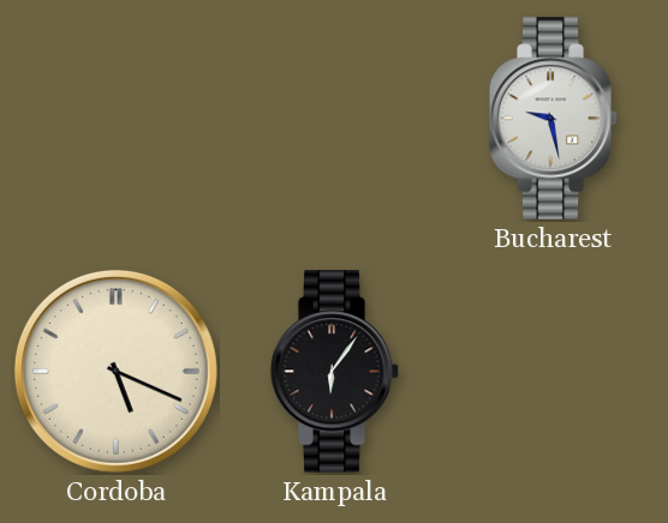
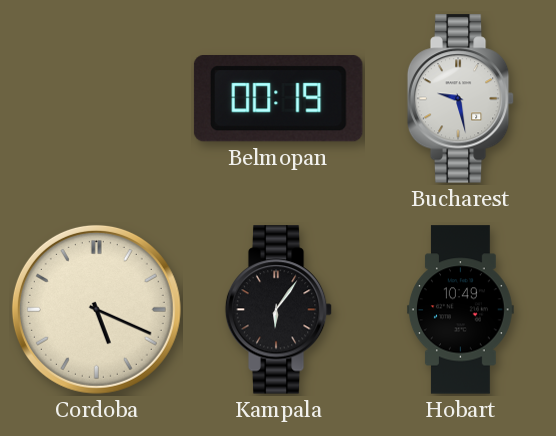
Belmopan: none -> 00:19
Hobart: none -> 10:49
